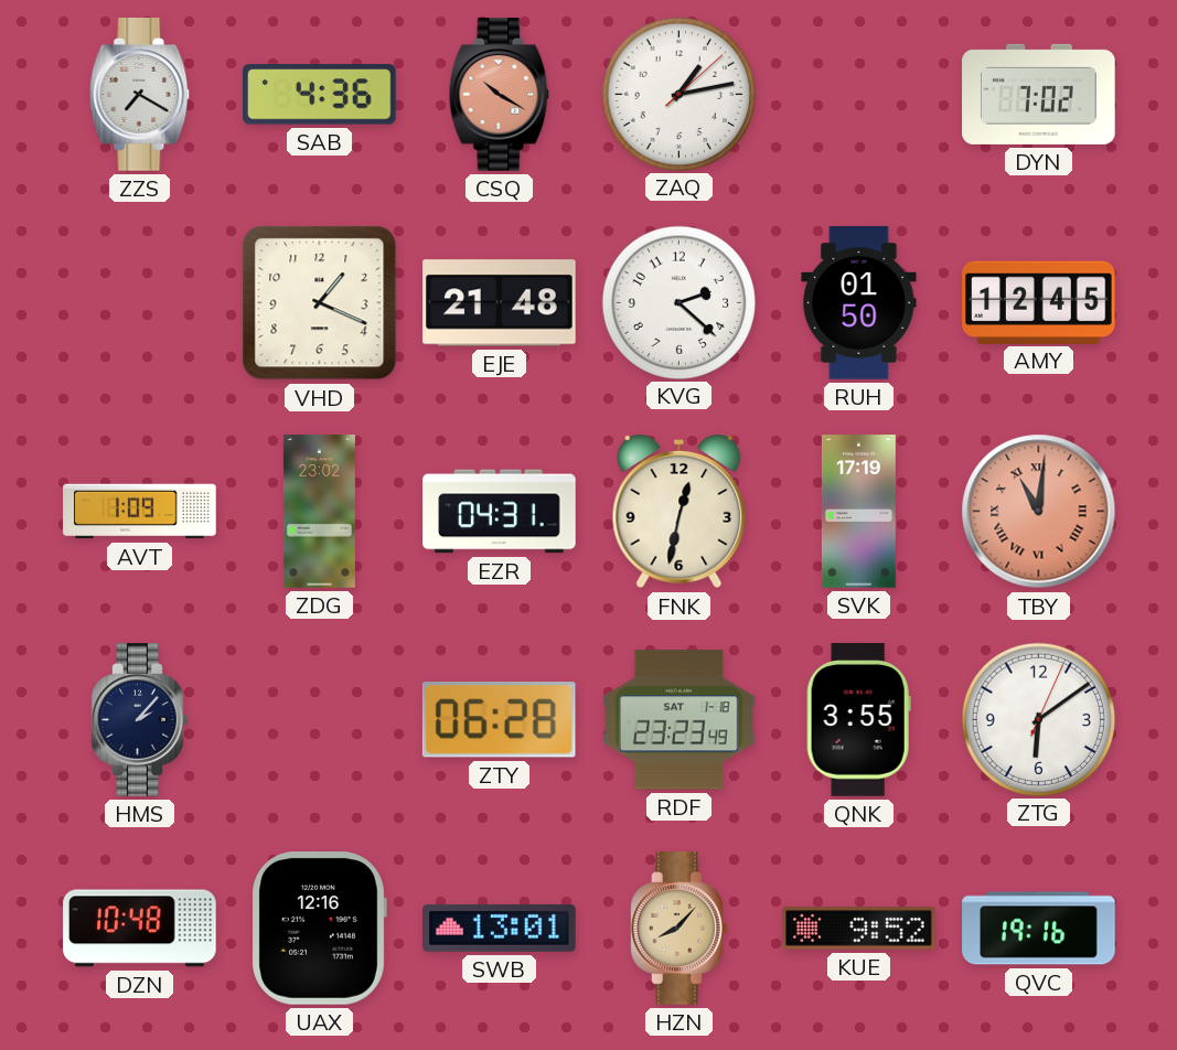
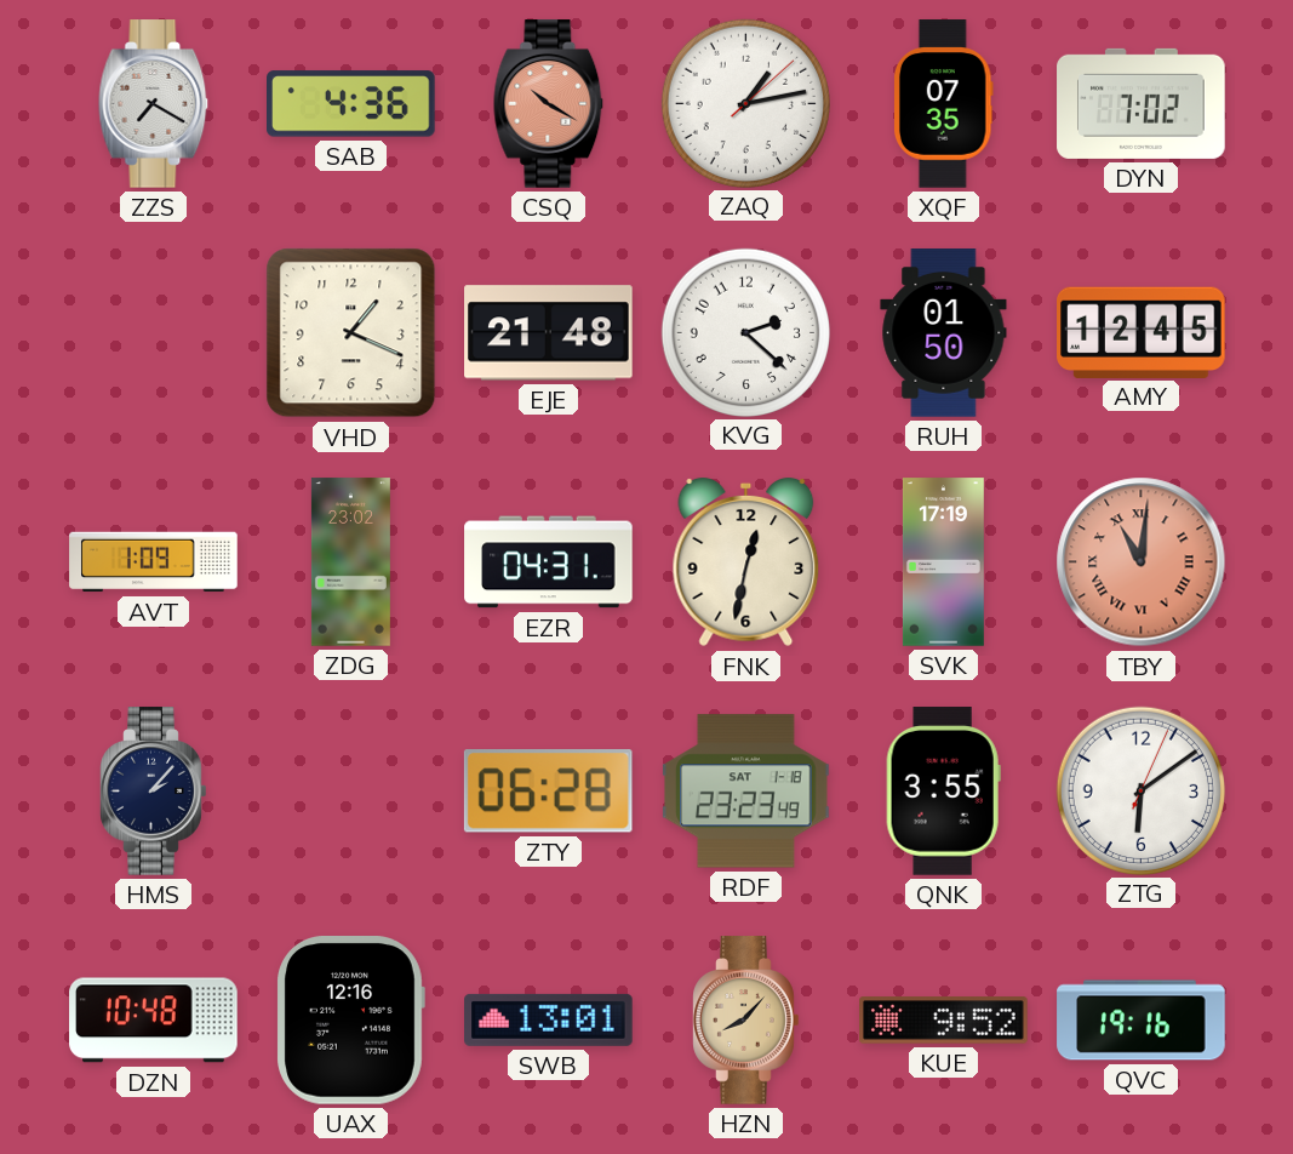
XQF: none -> 07:35
